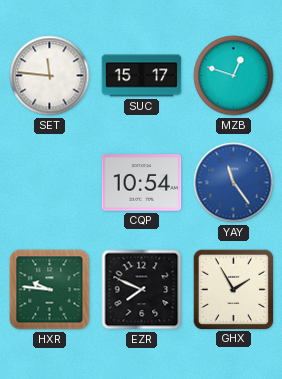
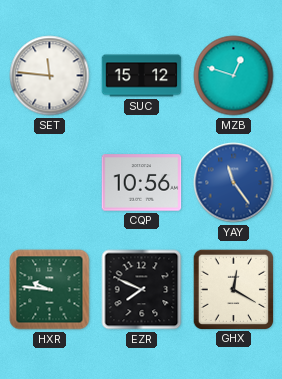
SUC: 15:17 -> 15:12
CQP: 10:54 -> 10:56
GHX: 1:55 -> 12:20
